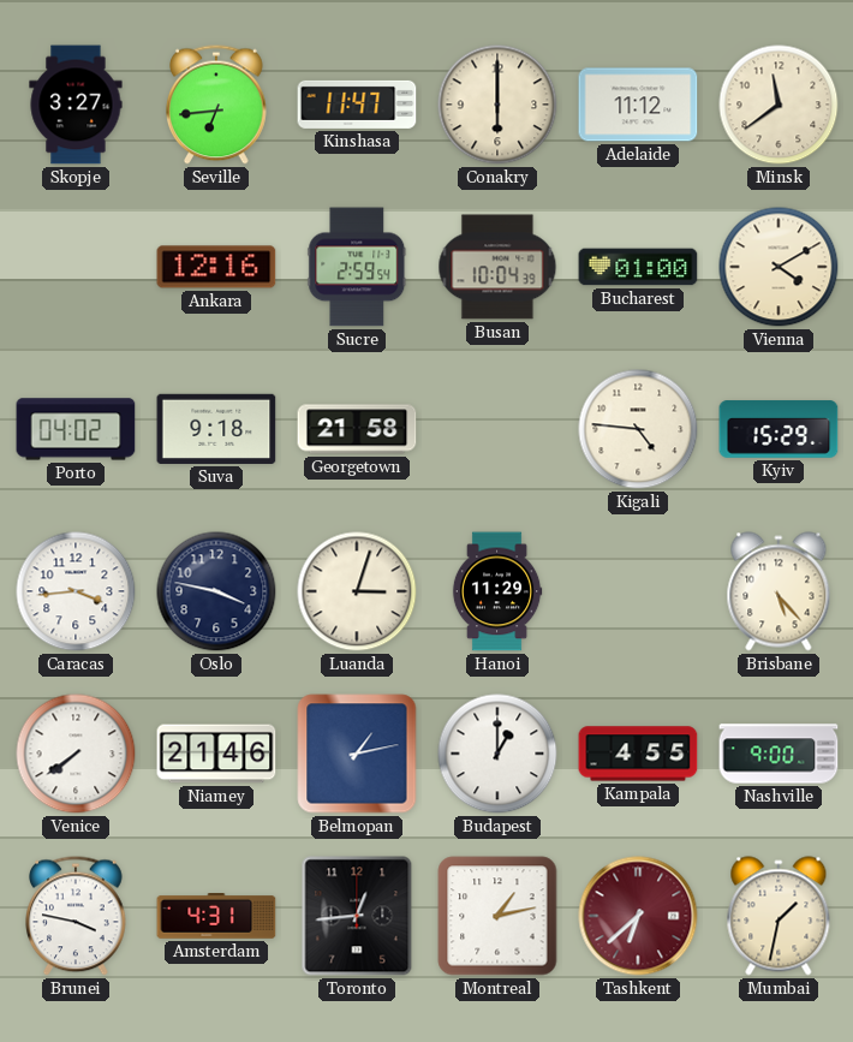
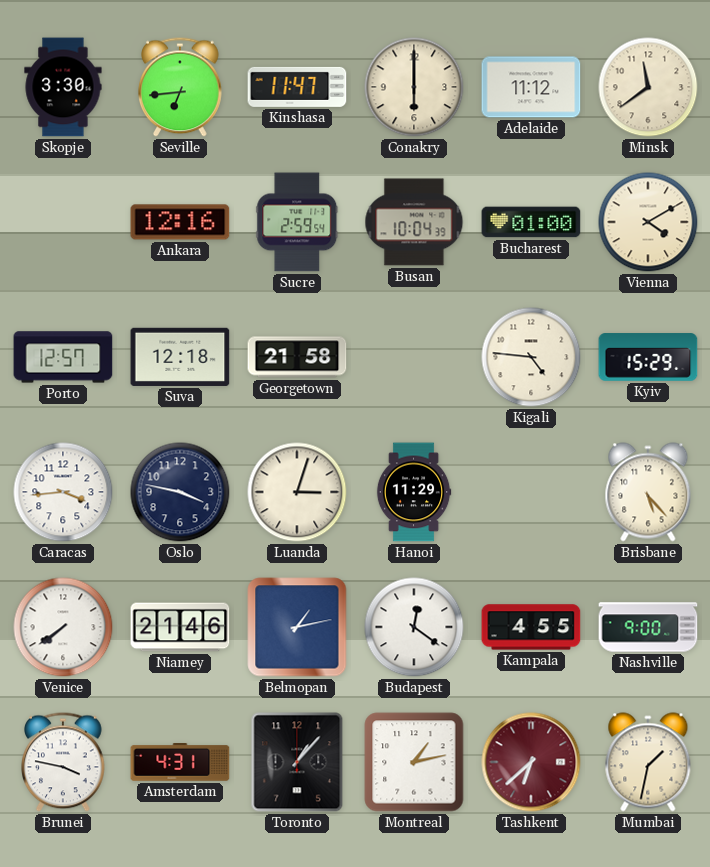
Skopje: 3:27 -> 3:30
Porto: 04:02 -> 12:57
Suva: 9:18 -> 12:18
Budapest: 1:00 -> 12:21
Toronto: 12:44 -> 1:07
